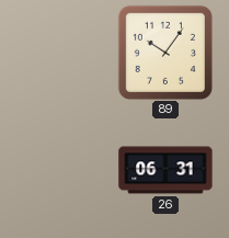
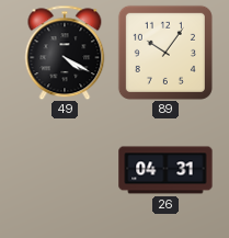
49: none -> 4:20
26: 06:31 -> 04:31
